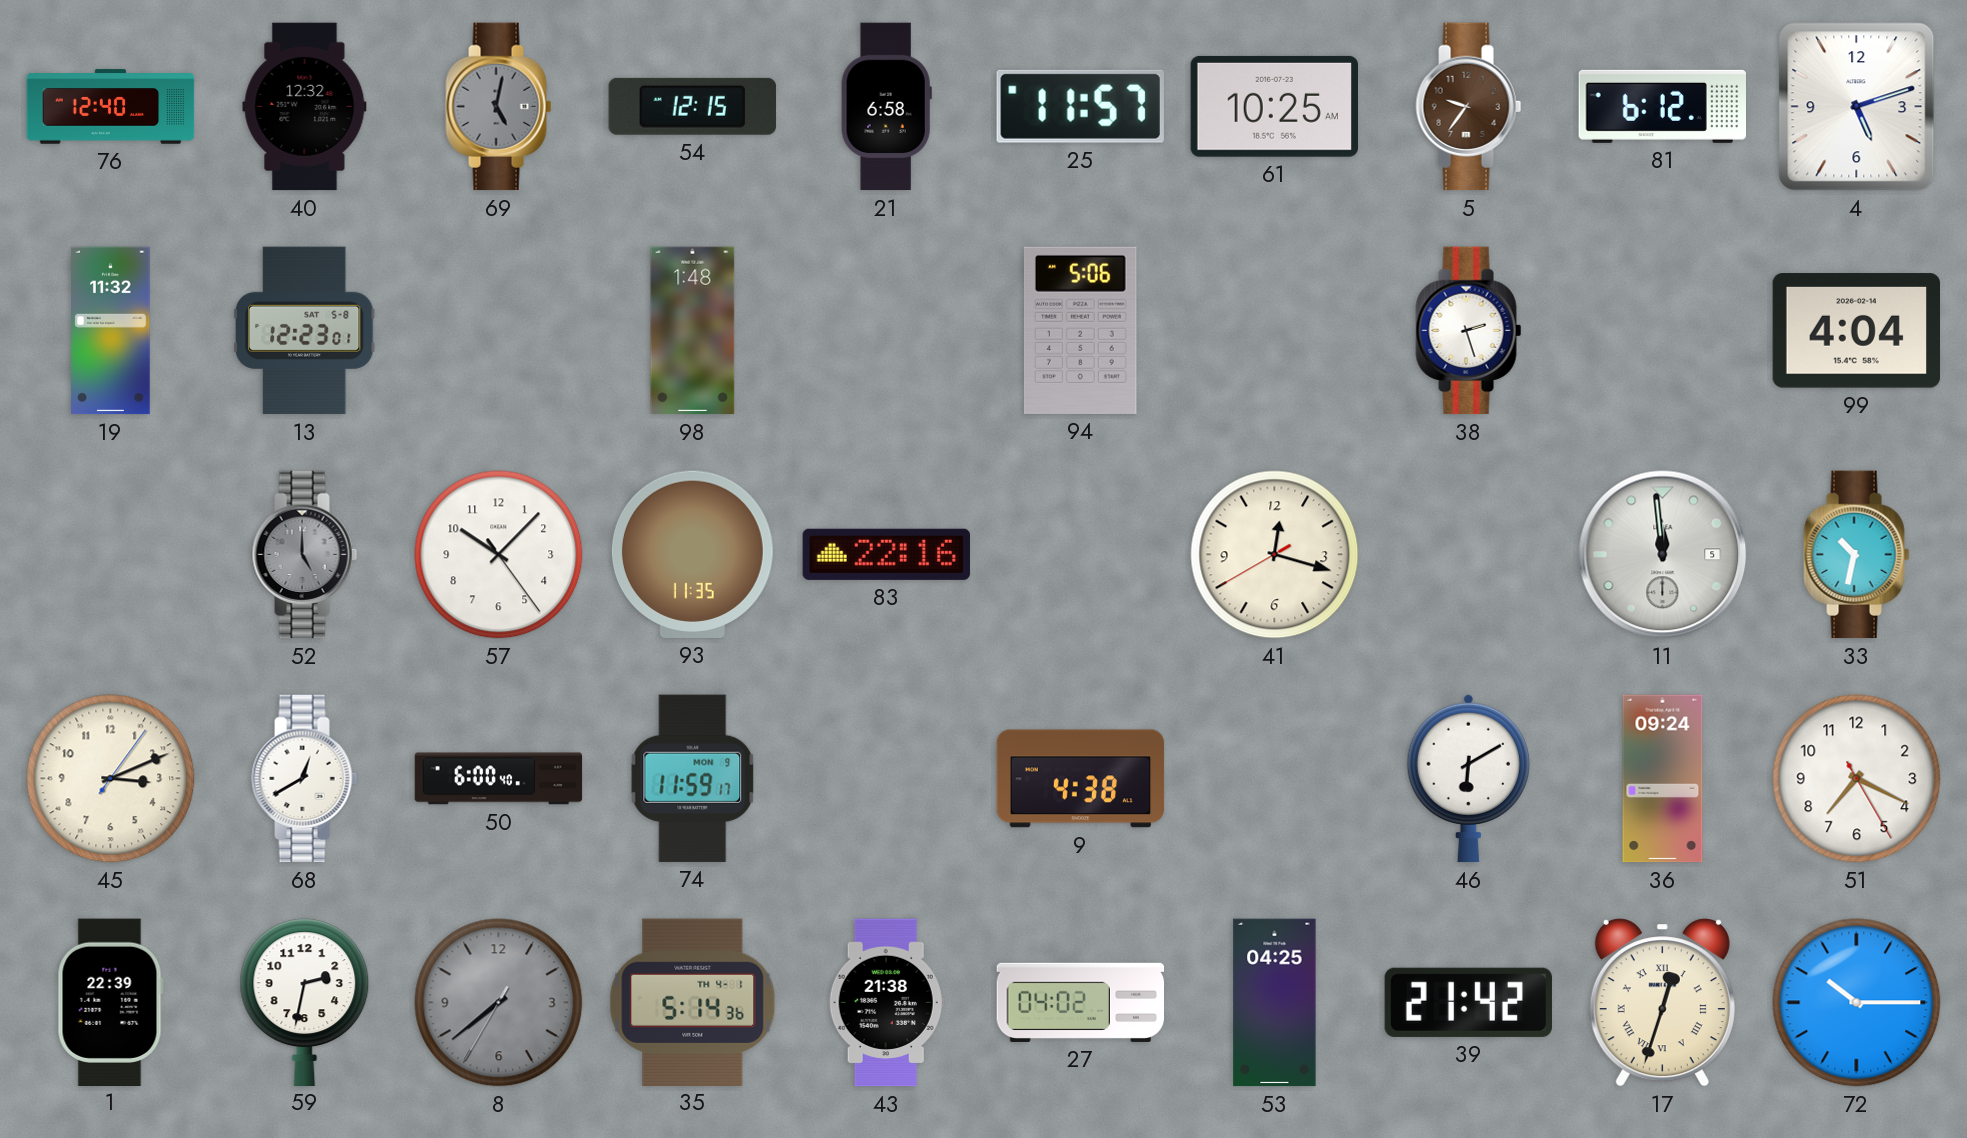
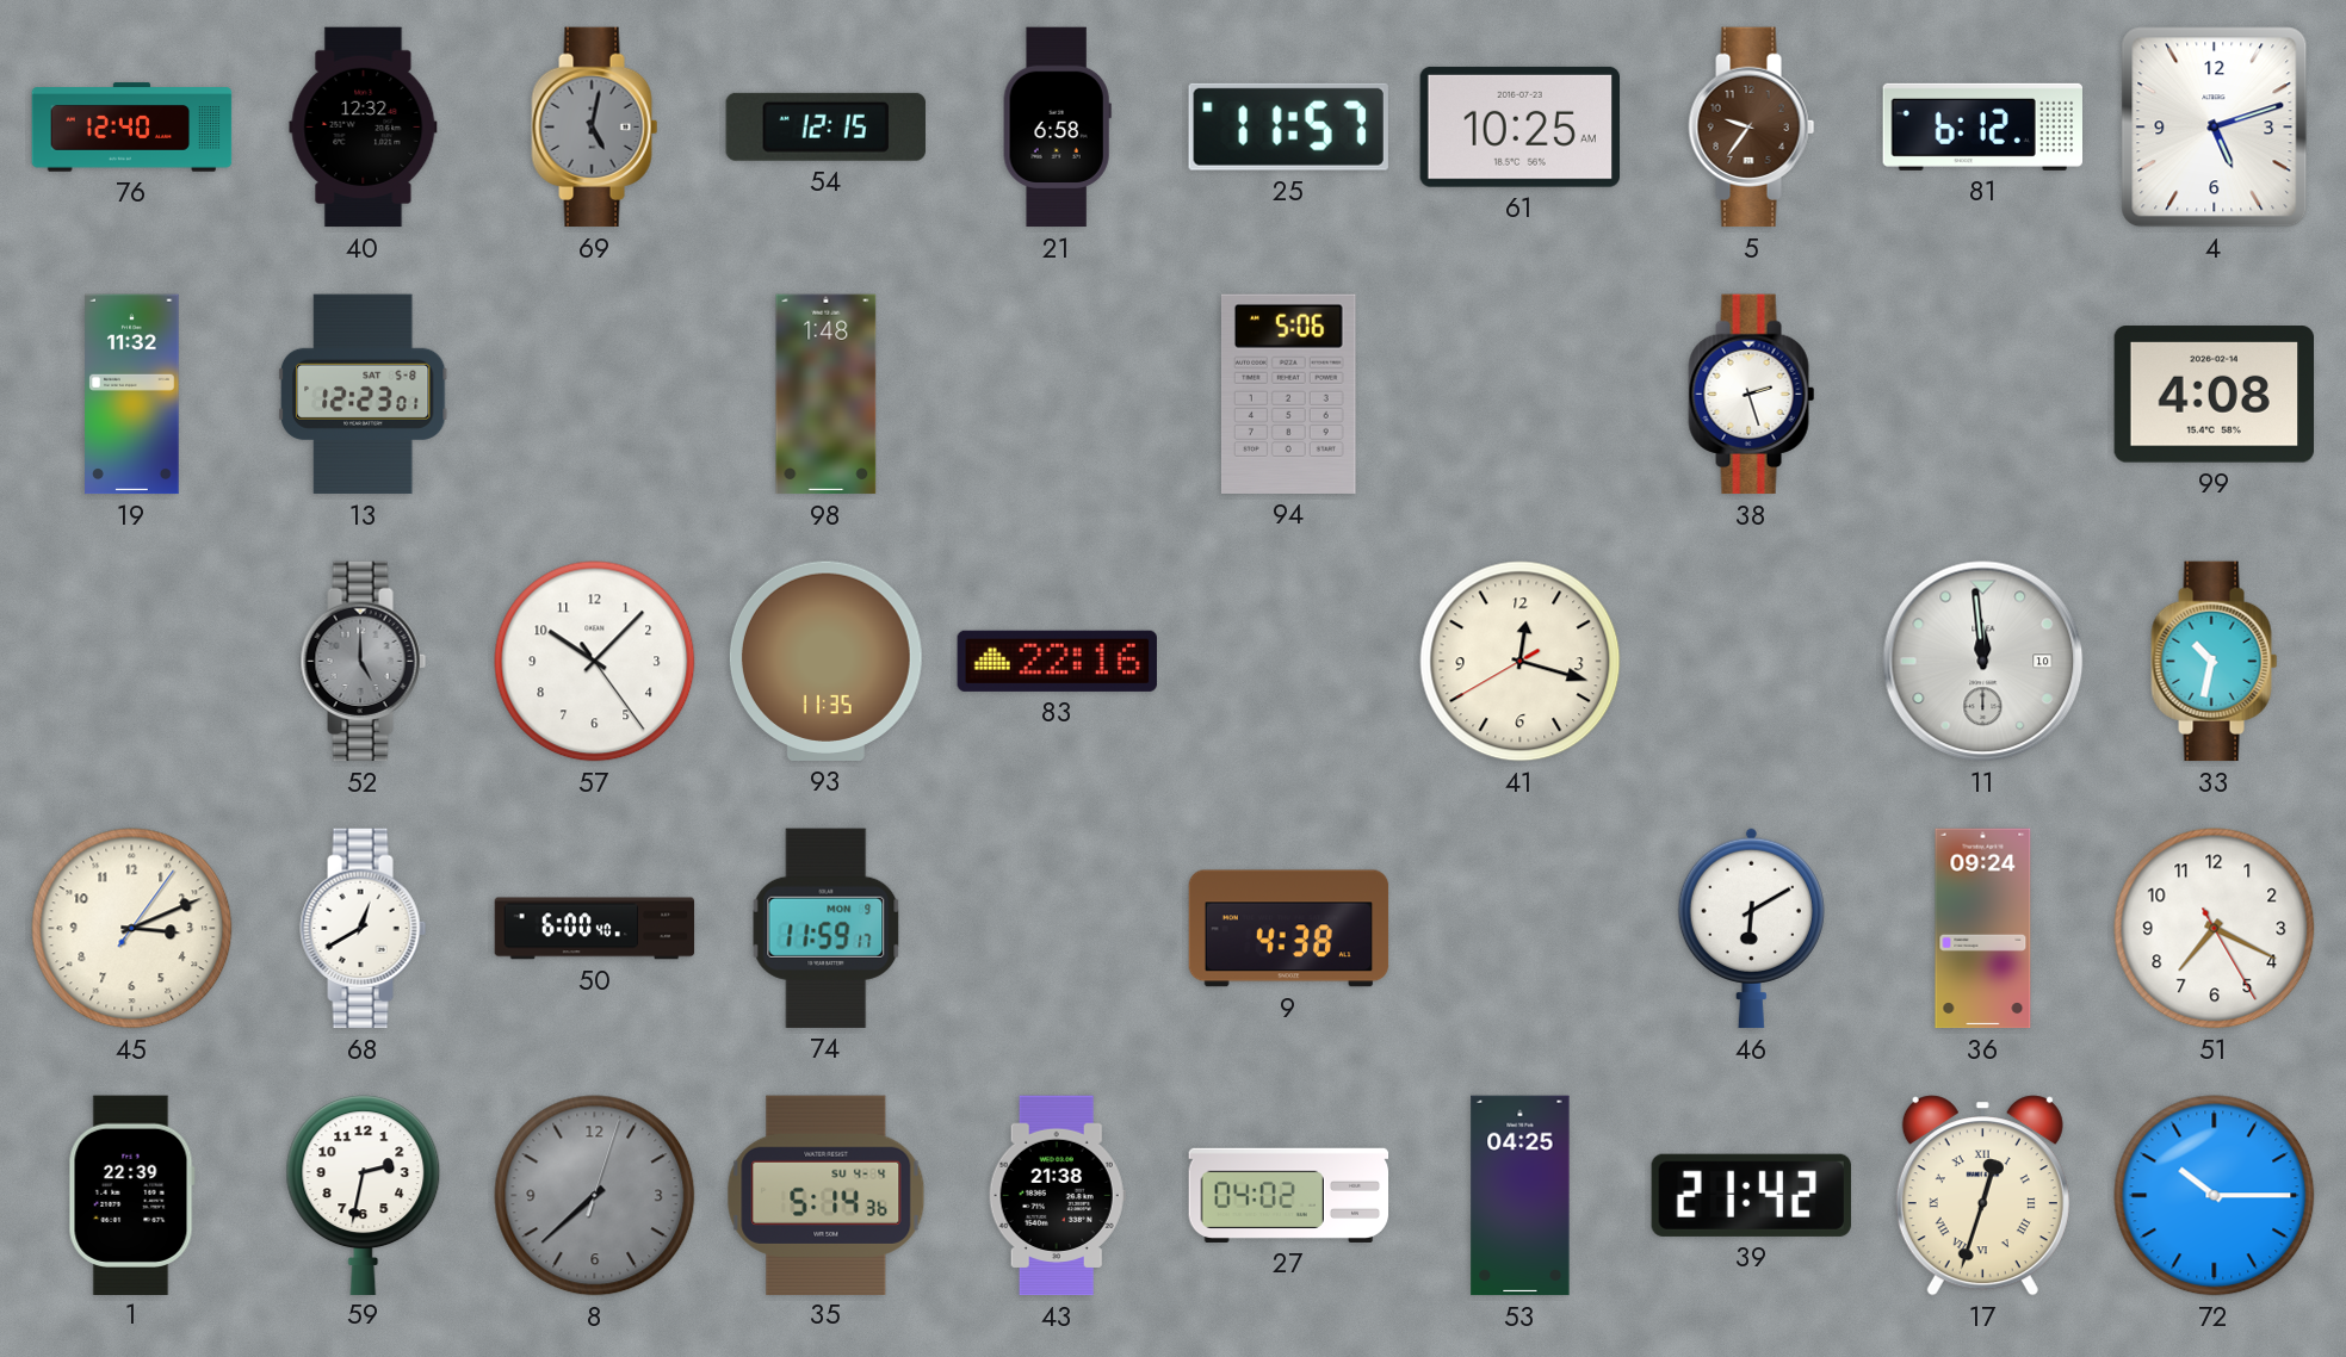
99: 4:04 -> 4:08
11 date: 5 -> 10
8: 7:38:35 -> 7:38:03
35 date: TH 4-1 -> SU 4-4
